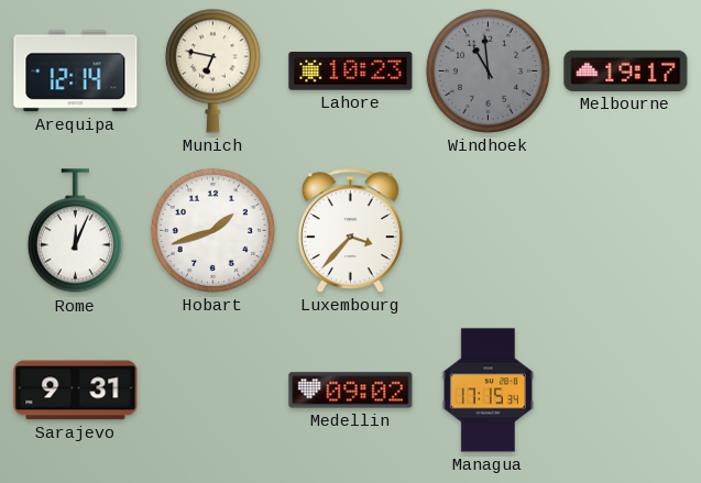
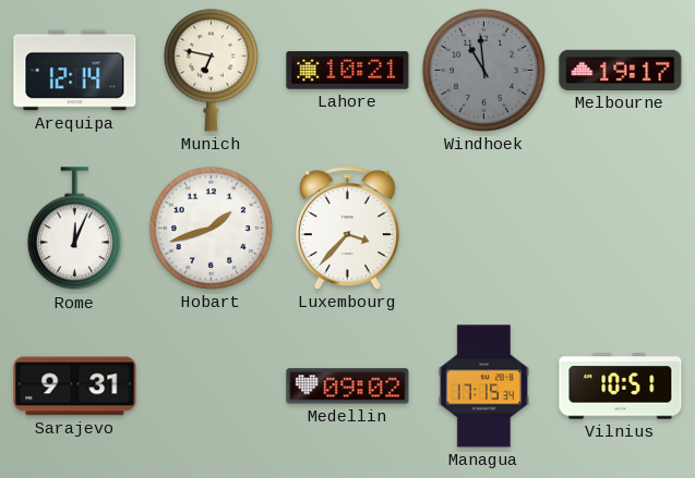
Lahore: 10:23 -> 10:21
Vilnius: none -> 10:51
